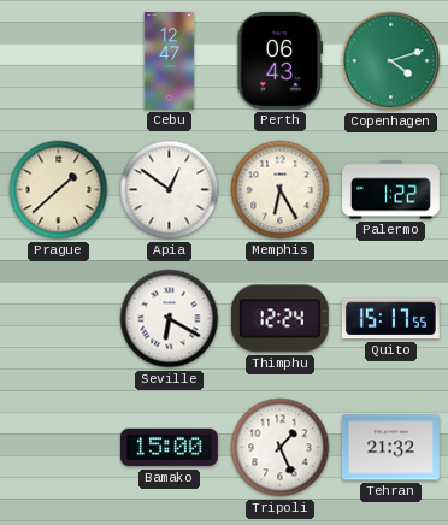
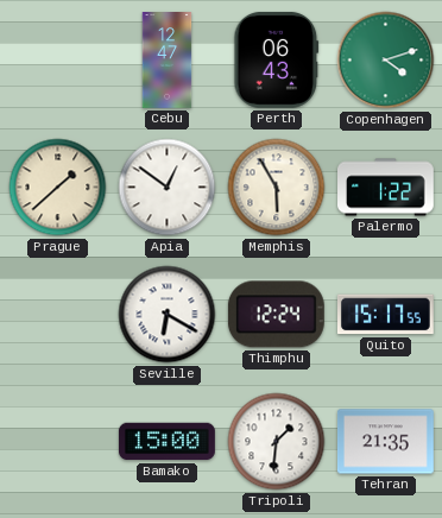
Memphis: 6:25 -> 5:55
Tripoli: 1:26 -> 1:31
Tehran: 21:32 -> 21:35
